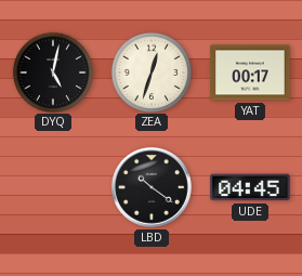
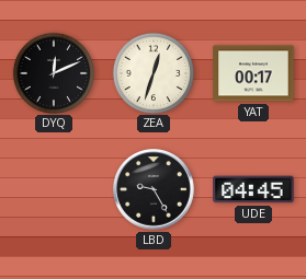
DYQ: 5:02 -> 12:11
LBD: 10:21 -> 9:25
